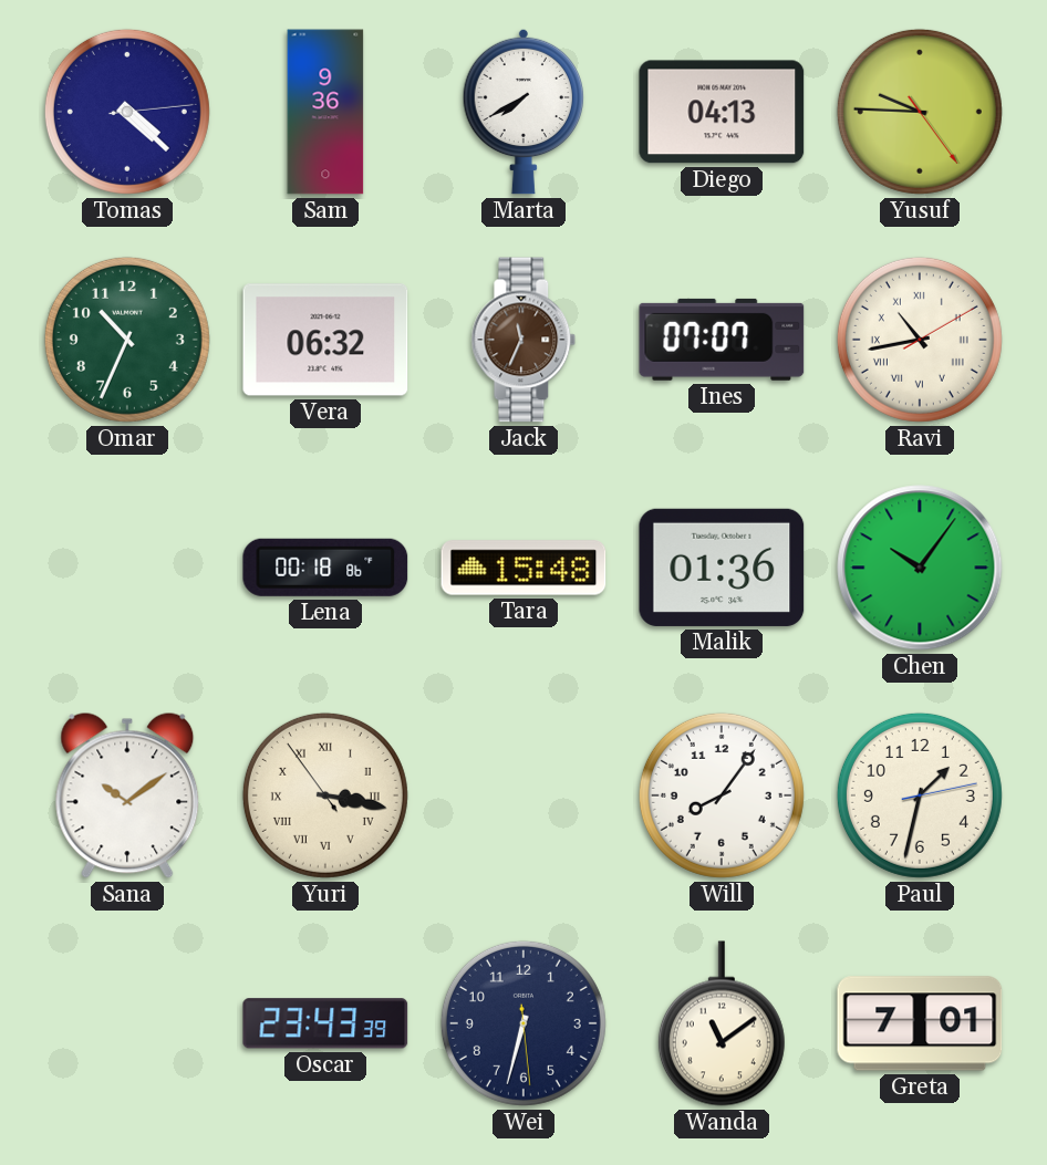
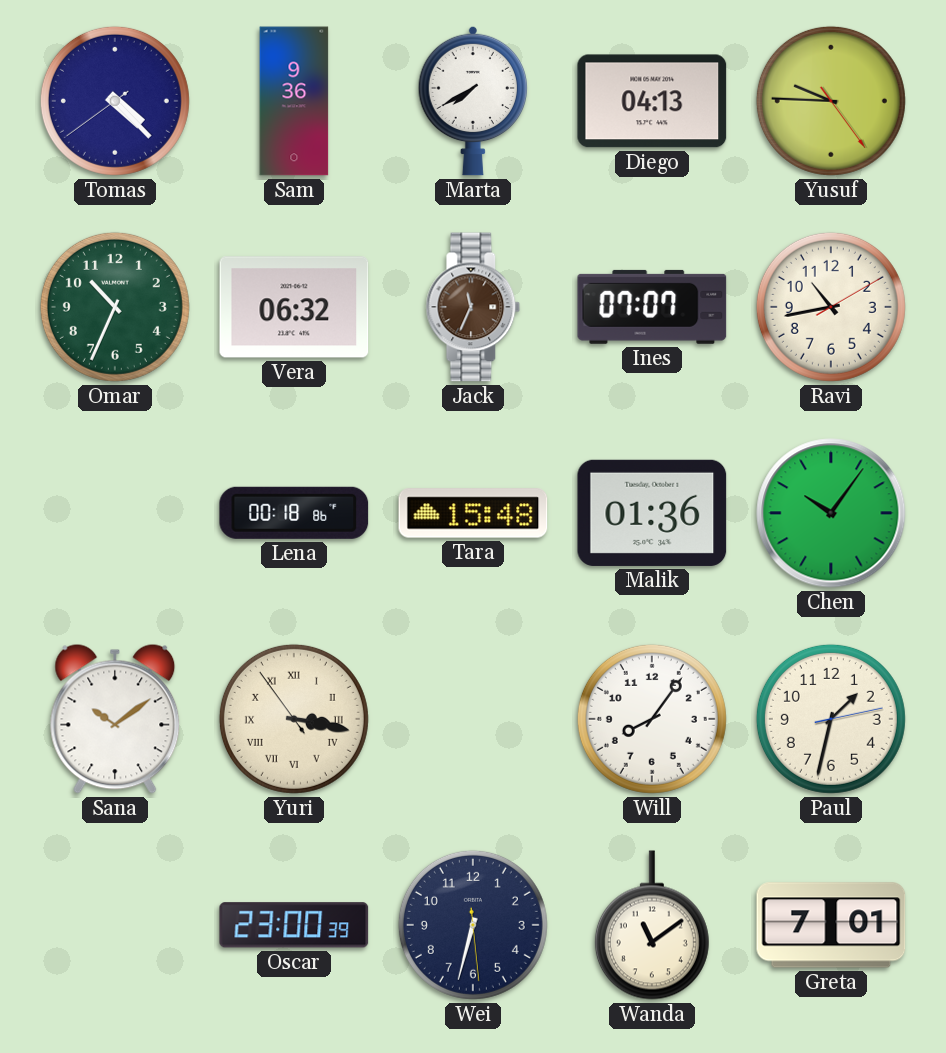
Tomas: 4:22:14 -> 4:22:39
Ravi numerals: Roman -> Arabic
Oscar: 23:43 -> 23:00
